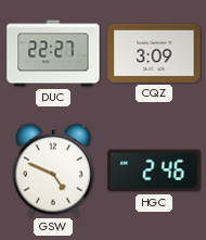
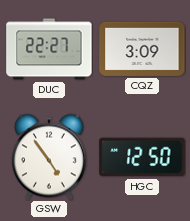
GSW: 4:49 -> 4:54
HGC: 2:46 -> 12:50
